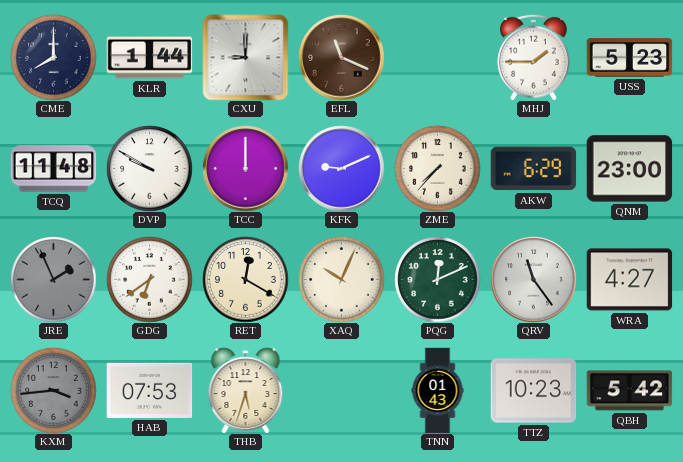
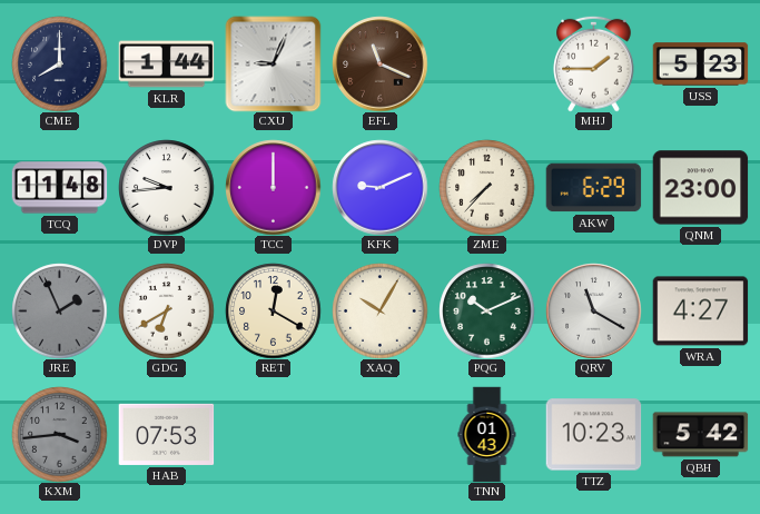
CXU: 9:00 -> 9:04
DVP: 9:50 -> 9:44
GDG: 6:39 -> 6:40
XAQ: 10:04 -> 10:05
PQG: 12:11 -> 10:11
QRV: 11:24 -> 11:20
THB: 5:33 -> none
